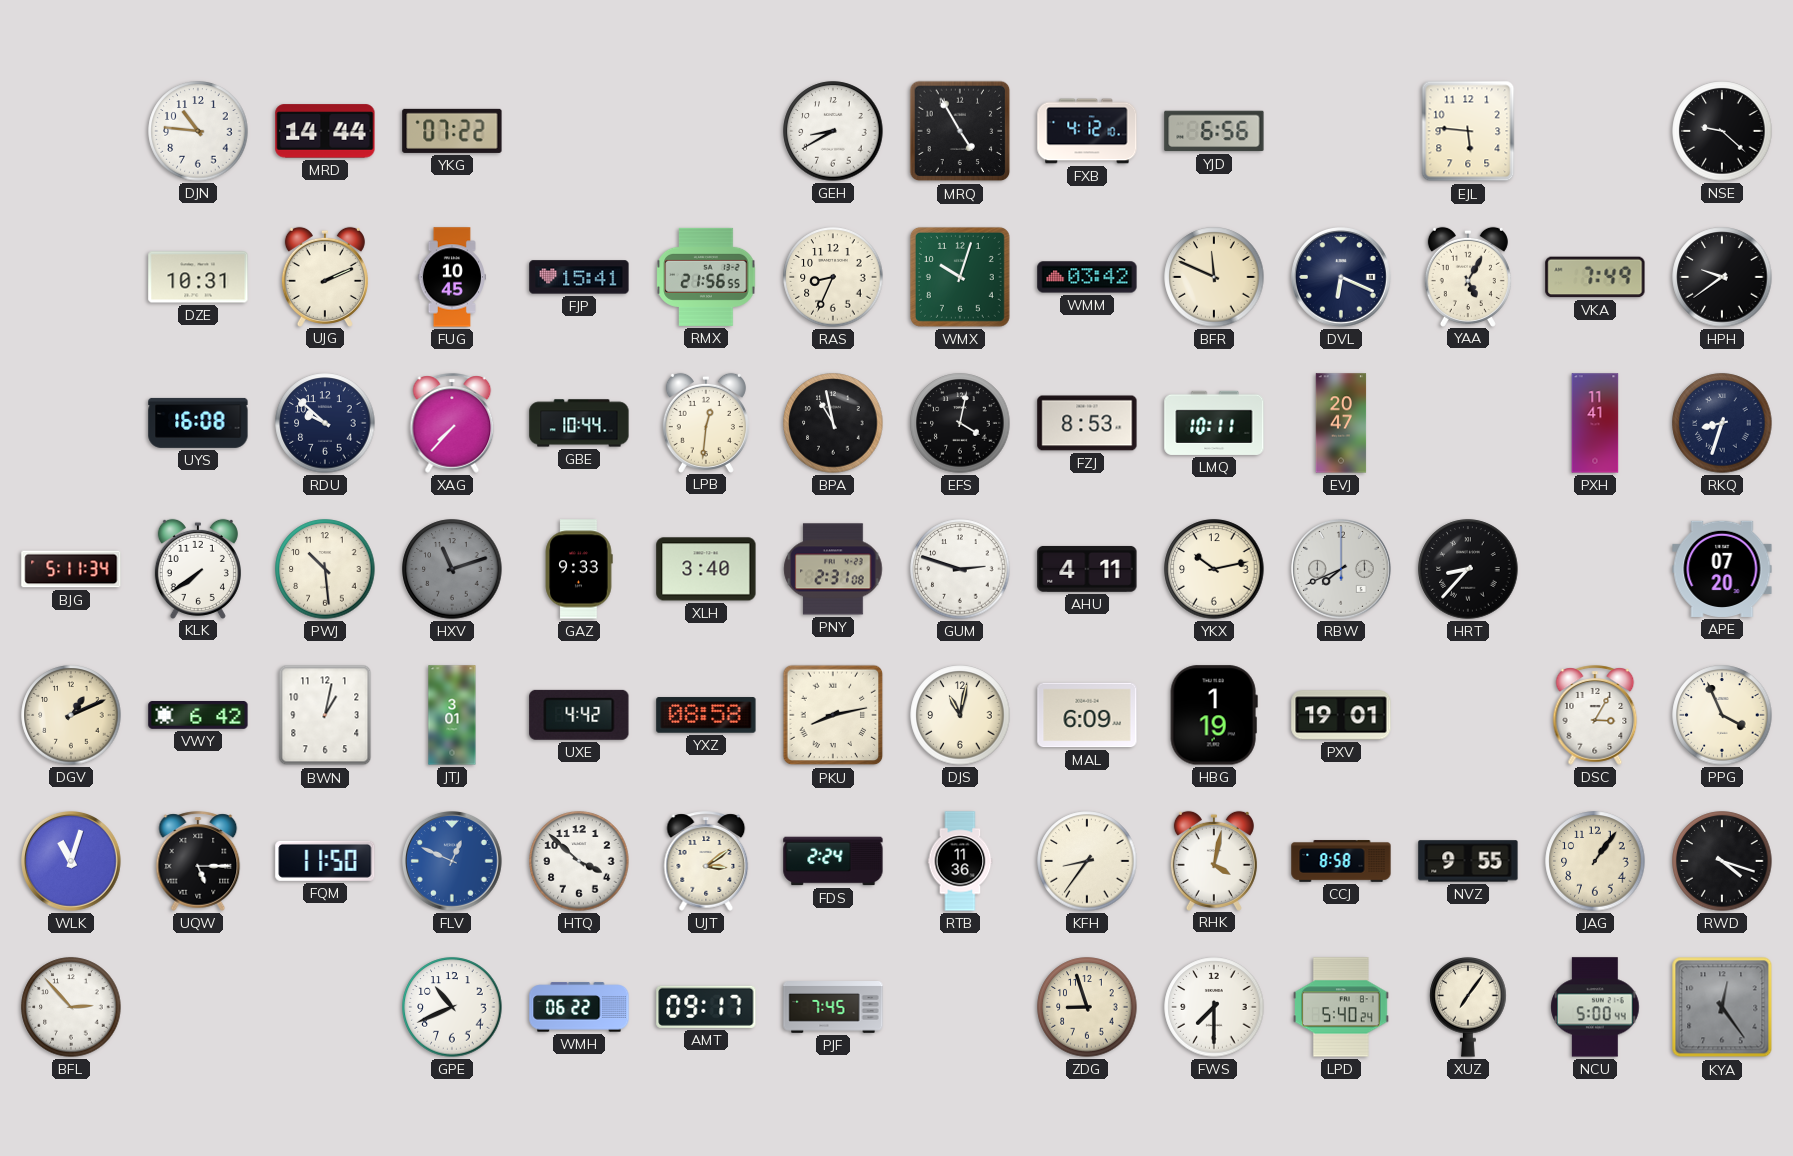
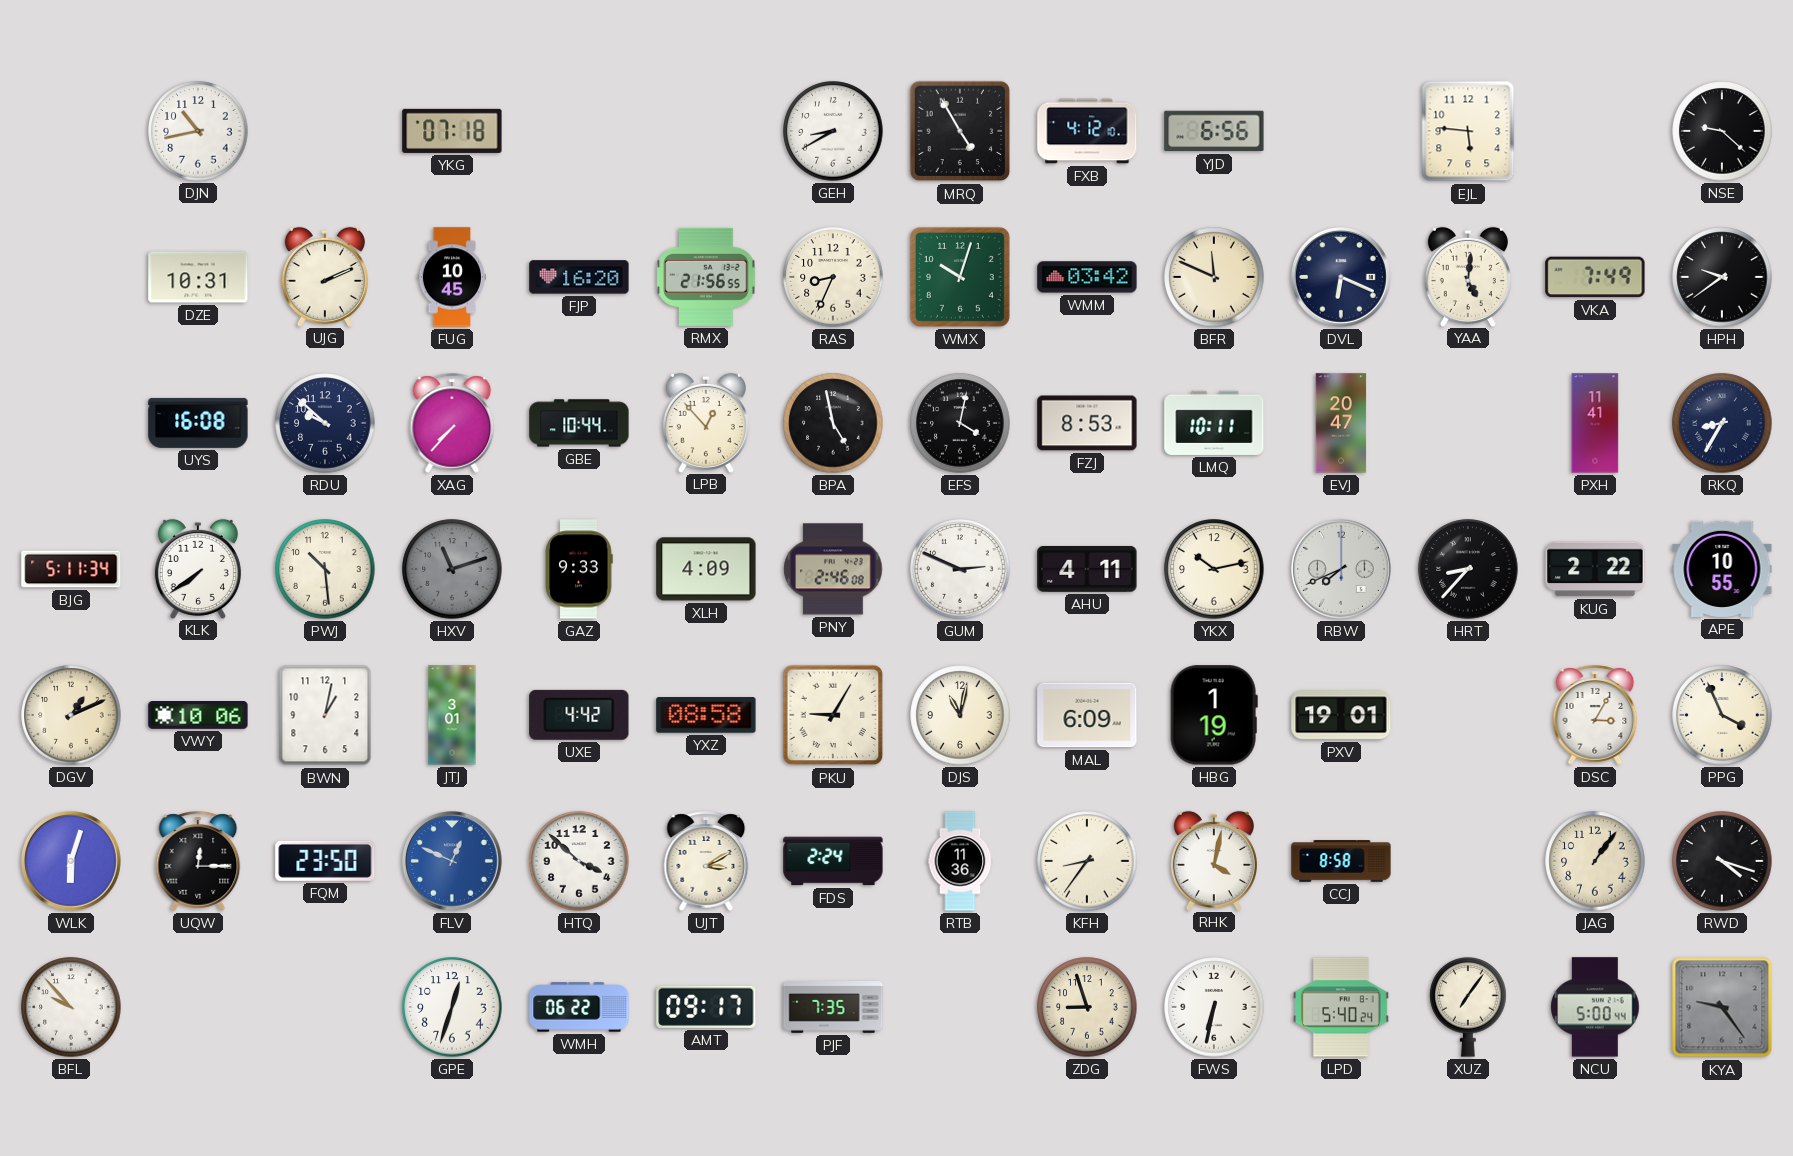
DJN: 10:46 -> 10:43
MRD: 14:44 -> none
YKG: 07:22 -> 07:18
FJP: 15:41 -> 16:20
YAA: 5:05 -> 5:01
LPB: 12:31 -> 12:53
BPA: 10:58 -> 4:58
RKQ: 8:33 -> 8:35
XLH: 3:40 -> 4:09
PNY: 2:31 -> 2:46
GUM: 2:48 -> 2:49
KUG: none -> 2:22
APE: 07:20 -> 10:55
VWY: 6:42 -> 10:06
PKU: 8:13 -> 9:05
WLK: 11:03 -> 6:03
UQW: 5:15 -> 12:15
FQM: 11:50 -> 23:50
UJT: 3:09 -> 3:10
NVZ: 9:55 -> none
BFL: 2:53 -> 9:53
GPE: 10:41 -> 12:33
PJF: 7:45 -> 7:35
FWS: 7:30 -> 6:32
KYA: 12:24 -> 9:24
